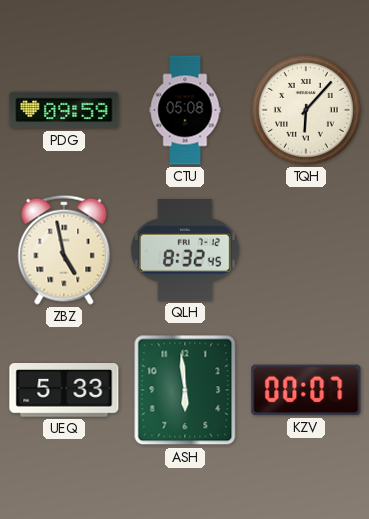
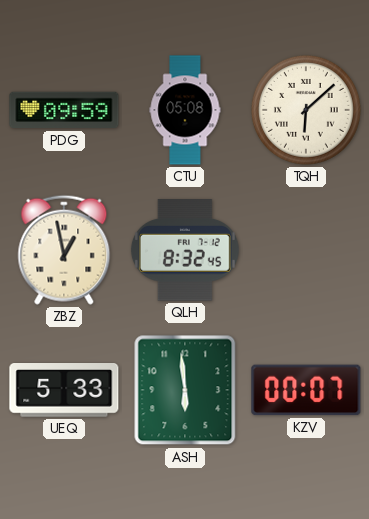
TQH: 6:07 -> 6:08
ZBZ: 4:58 -> 12:58
